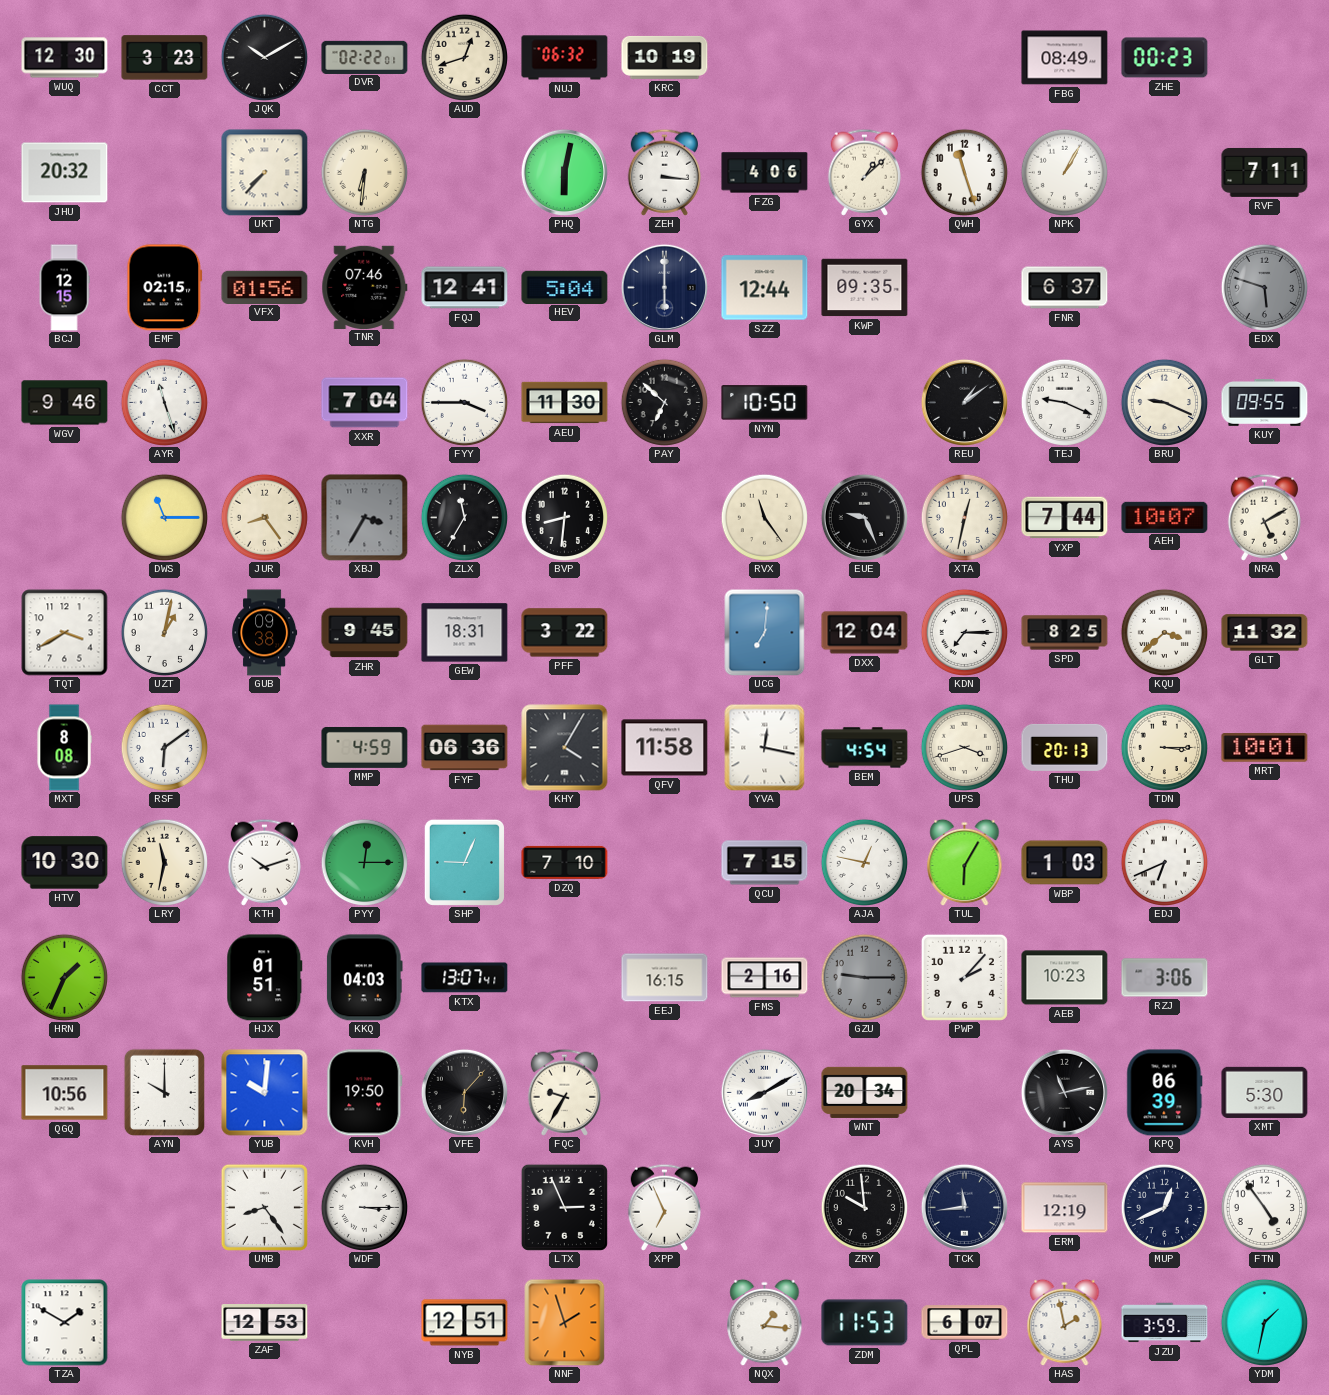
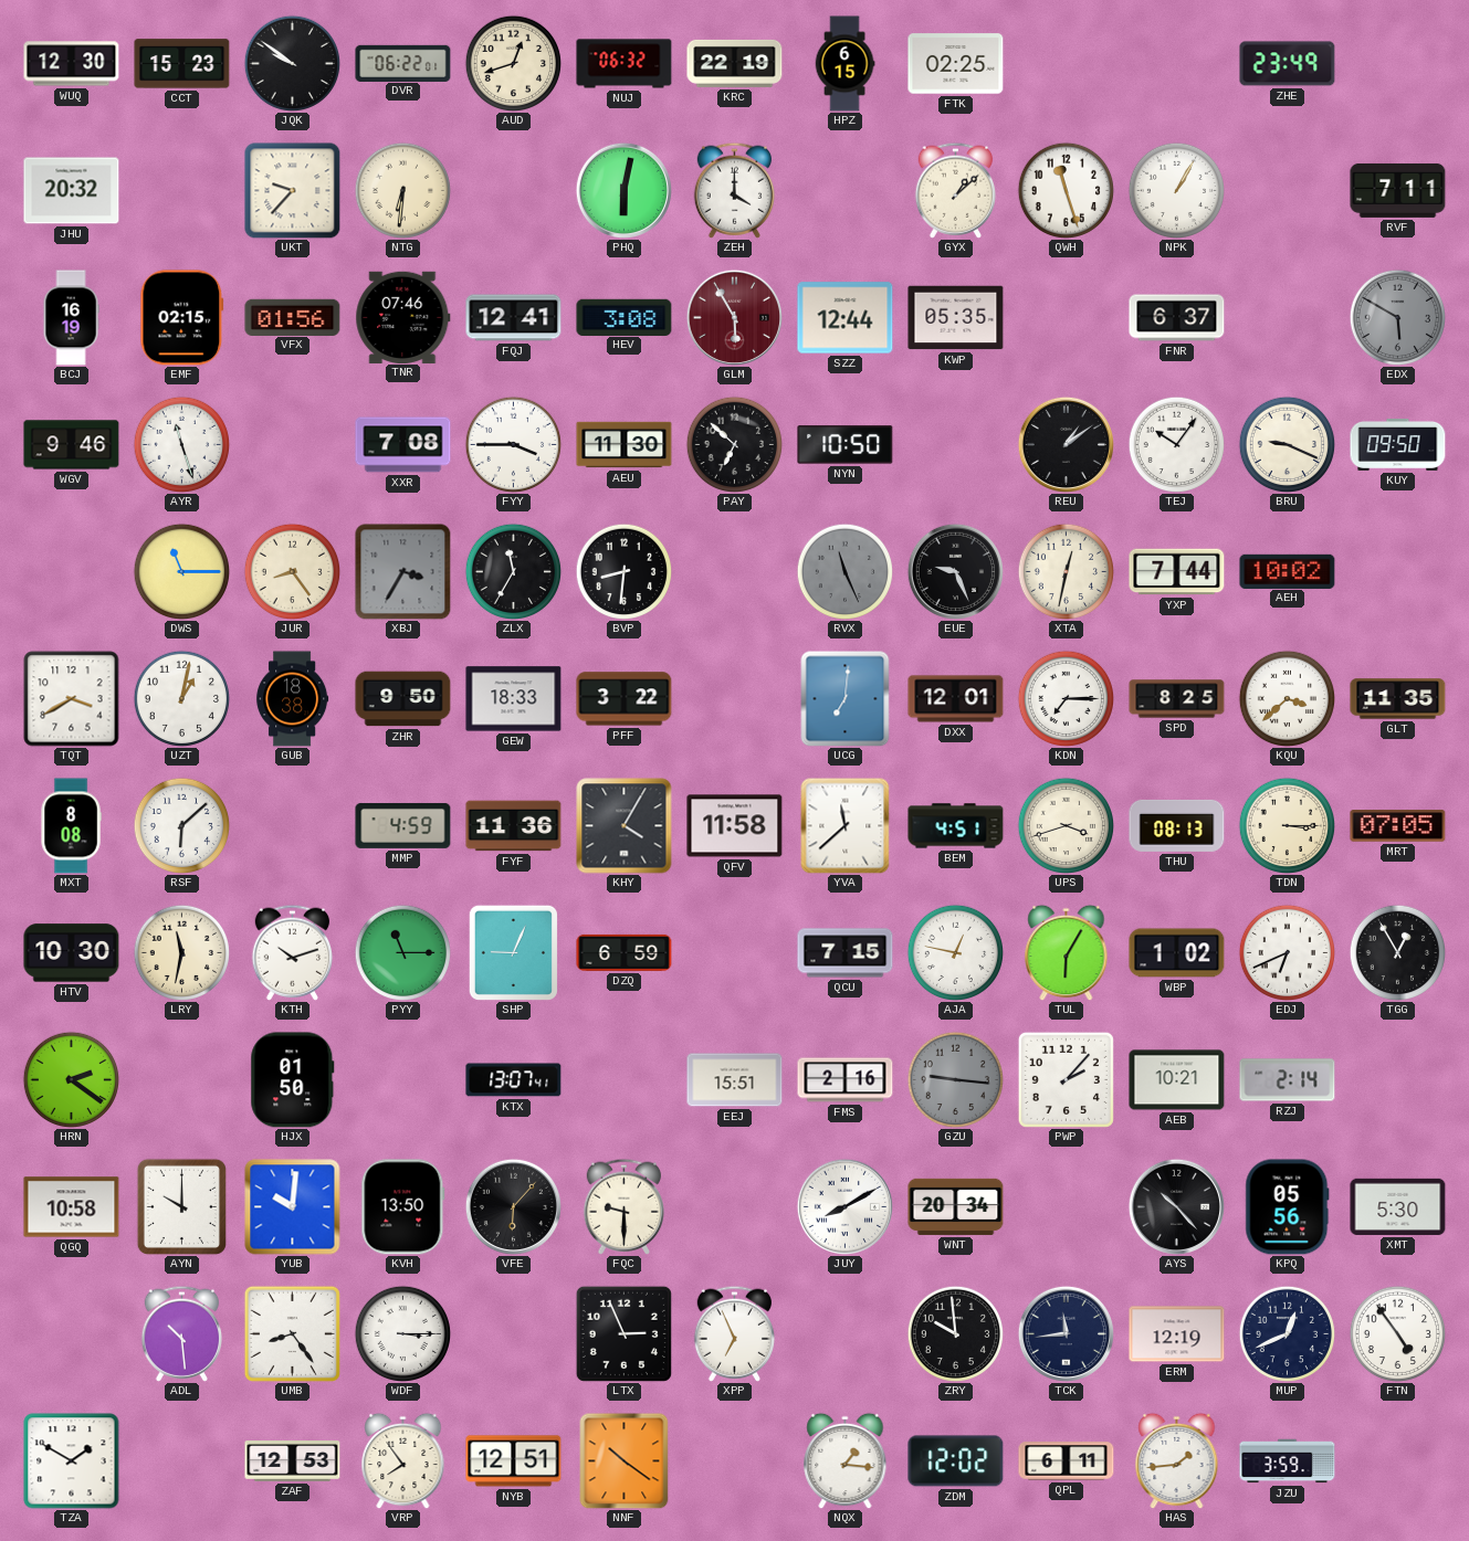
CCT: 3:23 -> 15:23
JQK: 10:10 -> 9:51
DVR: 02:22 -> 06:22
KRC: 10:19 -> 22:19
HPZ: none -> 6:15
FTK: none -> 02:25
FBG: 08:49 -> none
ZHE: 00:23 -> 23:49
UKT: 7:37 -> 9:37
ZEH: 3:16 -> 4:00
FZG: 4:06 -> none
BCJ: 12:15 -> 16:19
HEV: 5:04 -> 3:08
GLM: 6:00 -> 5:55
GLM dial: navy -> burgundy
KWP: 09:35 -> 05:35
EDX: 5:48 -> 5:50
XXR: 7:04 -> 7:08
TEJ: 9:19 -> 10:06
KUY: 09:55 -> 09:50
RVX: 11:24 -> 11:26
RVX dial: cream -> grey
AEH: 10:07 -> 10:02
NRA: 5:10 -> none
GUB: 09:38 -> 18:38
ZHR: 9:45 -> 9:50
GEW: 18:31 -> 18:33
DXX: 12:04 -> 12:01
GLT: 11:32 -> 11:35
RSF: 6:09 -> 6:08
FYF: 06:36 -> 11:36
YVA: 12:17 -> 11:38
BEM: 4:54 -> 4:51
THU: 20:13 -> 08:13
MRT: 10:01 -> 07:05
PYY: 12:15 -> 11:15
DZQ: 7:10 -> 6:59
WBP: 1:03 -> 1:02
TGG: none -> 12:55
HRN: 1:34 -> 2:21
HJX: 01:51 -> 01:50
KKQ: 04:03 -> none
EEJ: 16:15 -> 15:51
GZU: 9:15 -> 9:16
AEB: 10:23 -> 10:21
RZJ: 3:06 -> 2:14
QGQ: 10:56 -> 10:58
KVH: 19:50 -> 13:50
FQC: 9:35 -> 9:30
AYS: 11:13 -> 10:23
KPQ: 06:39 -> 05:56
ADL: none -> 10:29
VRP: none -> 7:54
NNF: 1:57 -> 10:21
ZDM: 11:53 -> 12:02
QPL: 6:07 -> 6:11
HAS: 1:58 -> 1:44
YDM: 1:32 -> none
